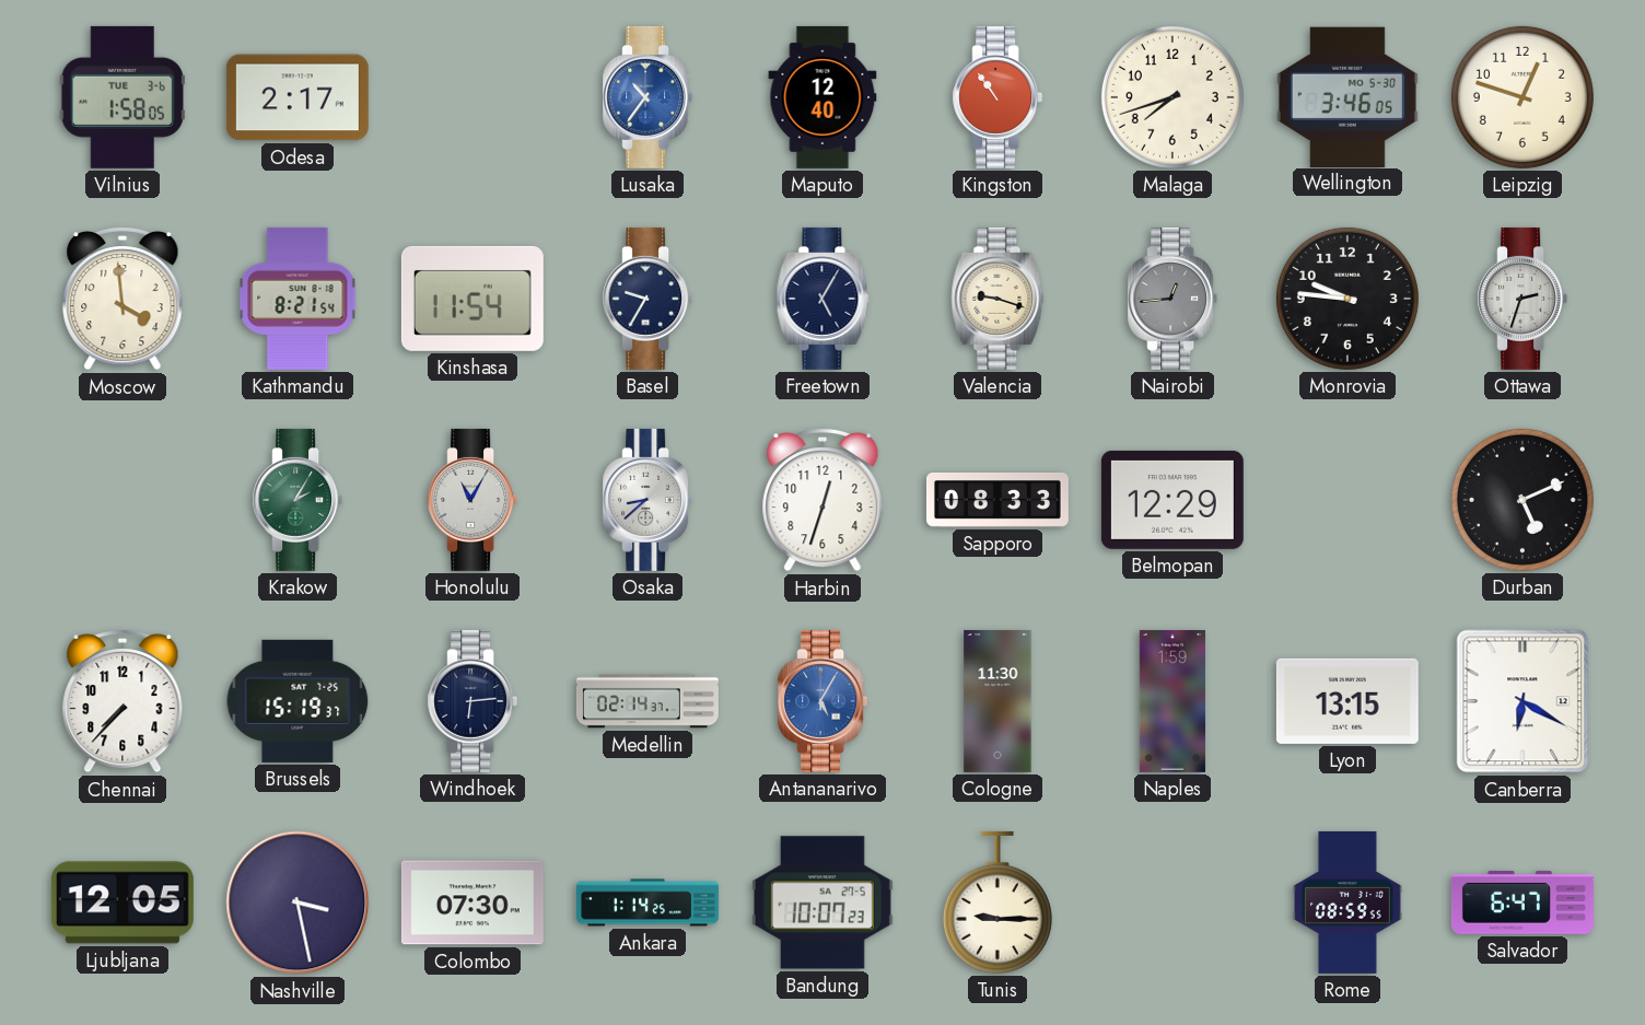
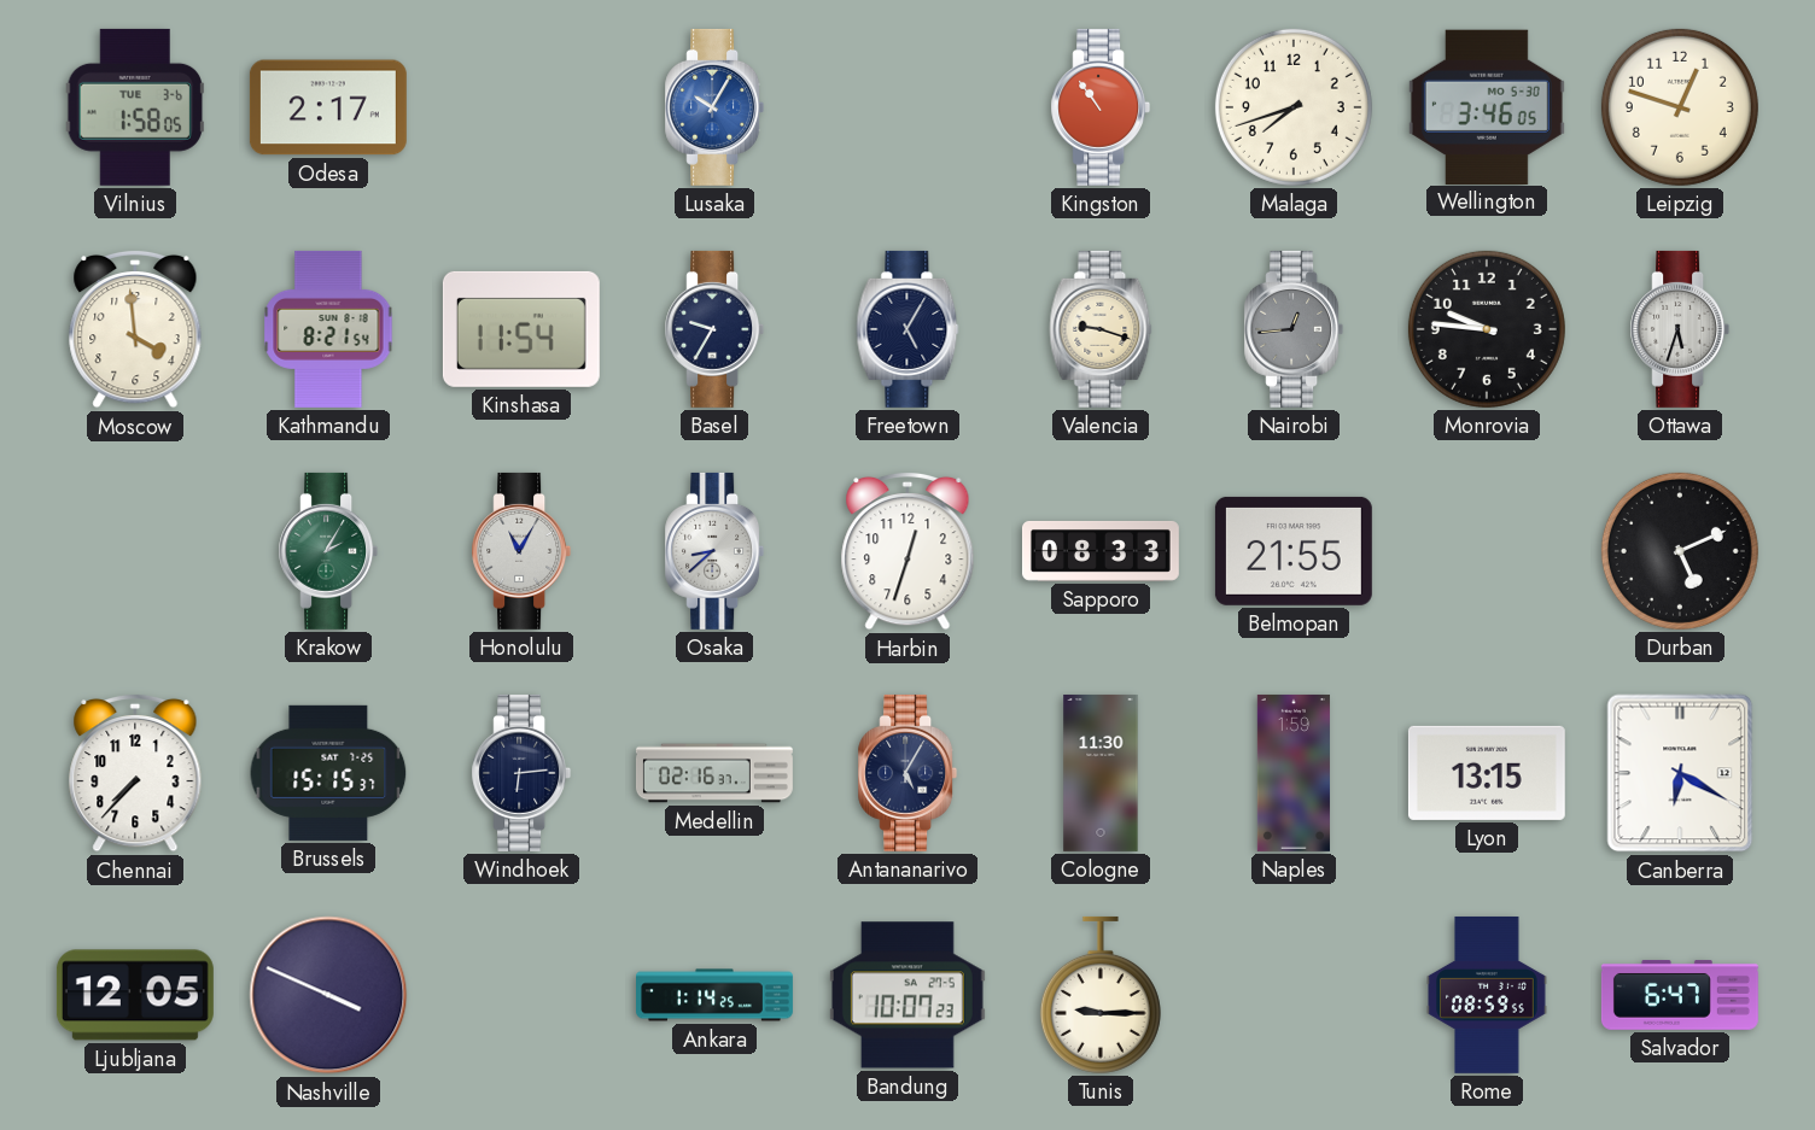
Lusaka: 10:36 -> 10:05
Maputo: 12:40 -> none
Ottawa: 2:33 -> 5:33
Belmopan: 12:29 -> 21:55
Brussels: 15:19 -> 15:15
Medellin: 02:14 -> 02:16
Antananarivo dial: blue -> navy
Nashville: 3:28 -> 3:49
Colombo: 07:30 -> none
